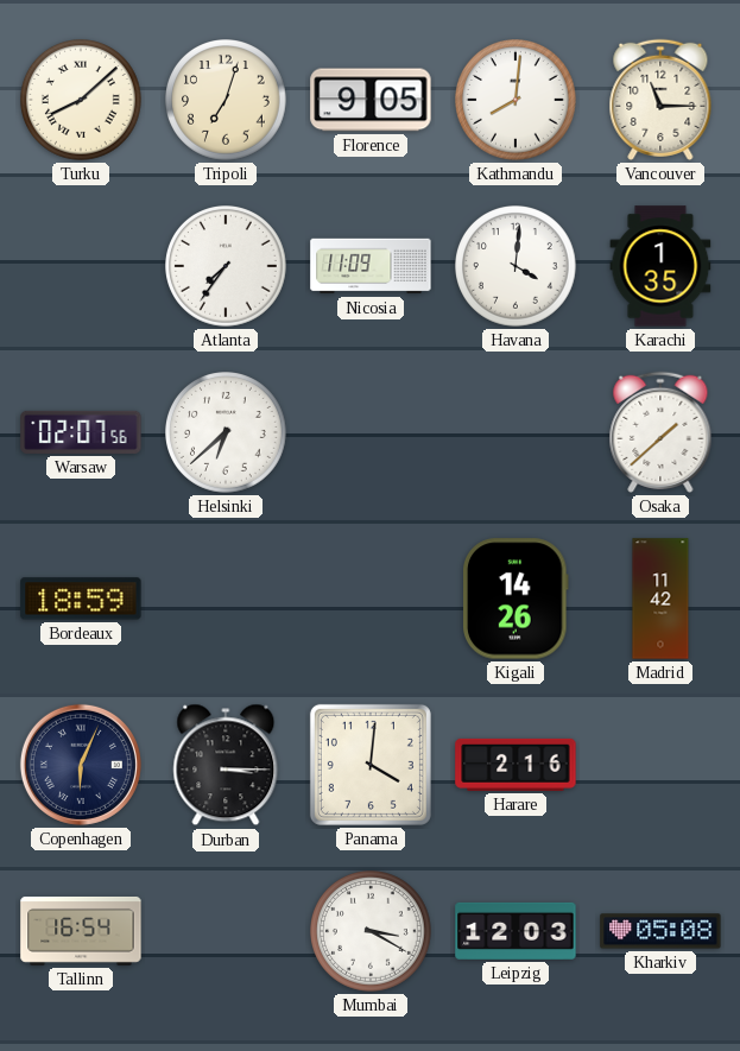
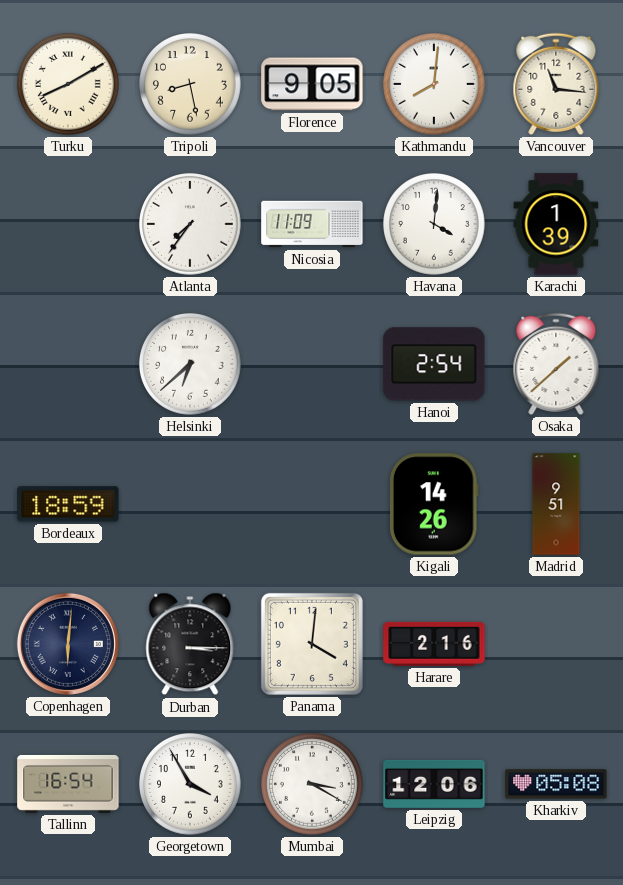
Turku: 8:08 -> 8:10
Tripoli: 7:03 -> 8:28
Vancouver: 11:15 -> 11:16
Karachi: 1:35 -> 1:39
Warsaw: 02:07 -> none
Hanoi: none -> 2:54
Madrid: 11:42 -> 9:51
Copenhagen: 6:04 -> 6:01
Georgetown: none -> 3:55
Leipzig: 12:03 -> 12:06
